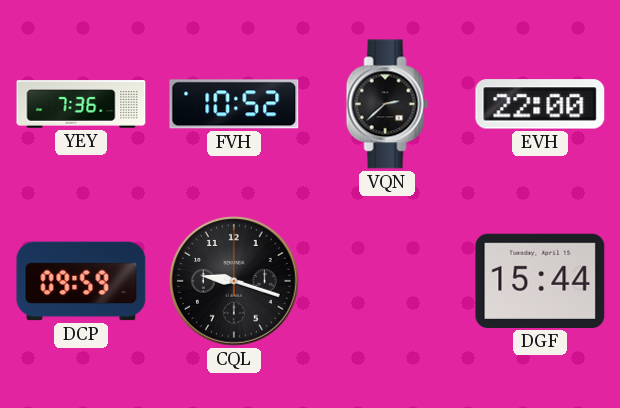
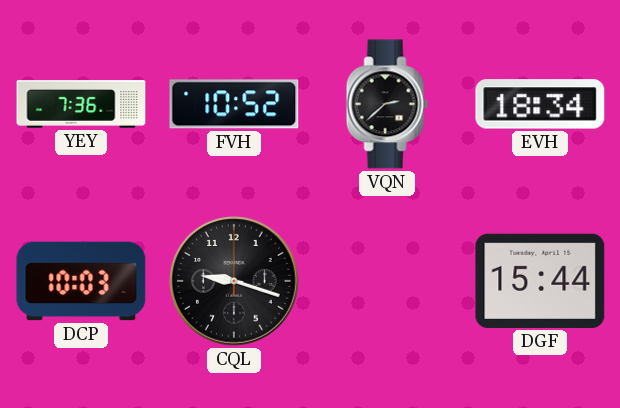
EVH: 22:00 -> 18:34
DCP: 09:59 -> 10:03
